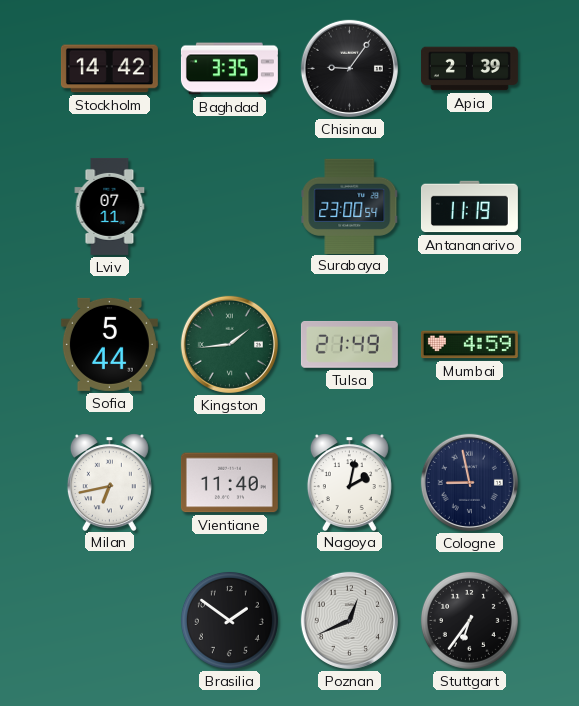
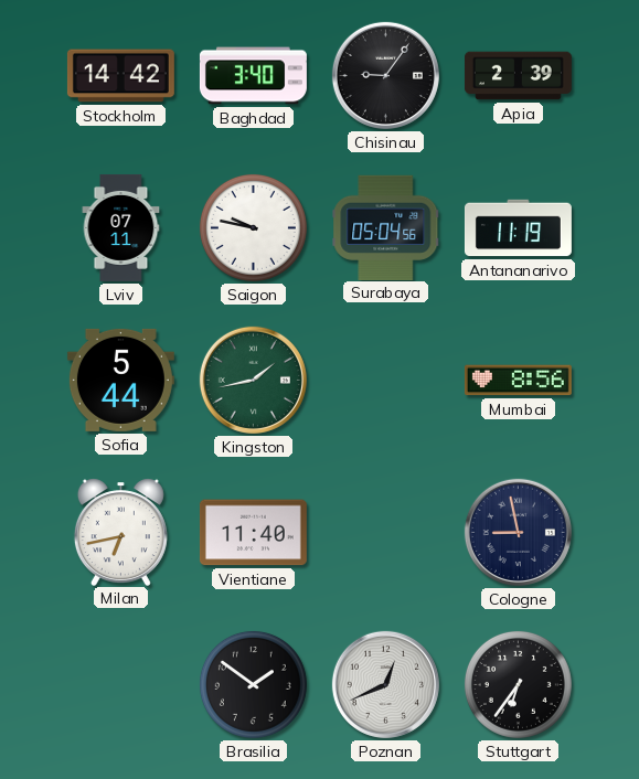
Baghdad: 3:35 -> 3:40
Saigon: none -> 9:47
Surabaya: 23:00 -> 05:04
Kingston: 1:44 -> 1:43
Tulsa: 21:49 -> none
Mumbai: 4:59 -> 8:56
Nagoya: 2:02 -> none
